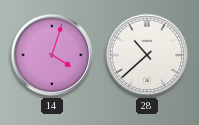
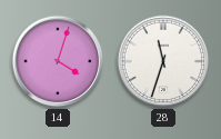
28: 10:38 -> 11:33
